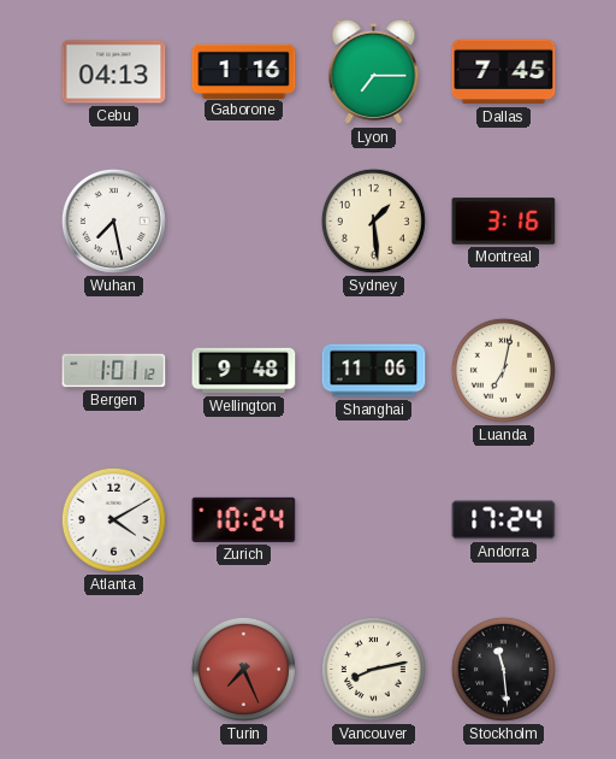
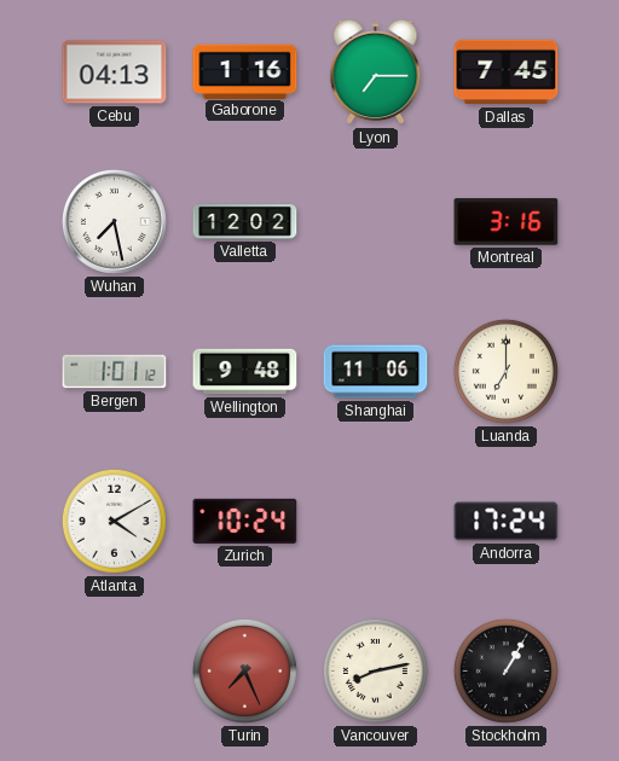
Valletta: none -> 12:02
Sydney: 1:29 -> none
Luanda: 7:02 -> 7:00
Stockholm: 11:29 -> 1:05
